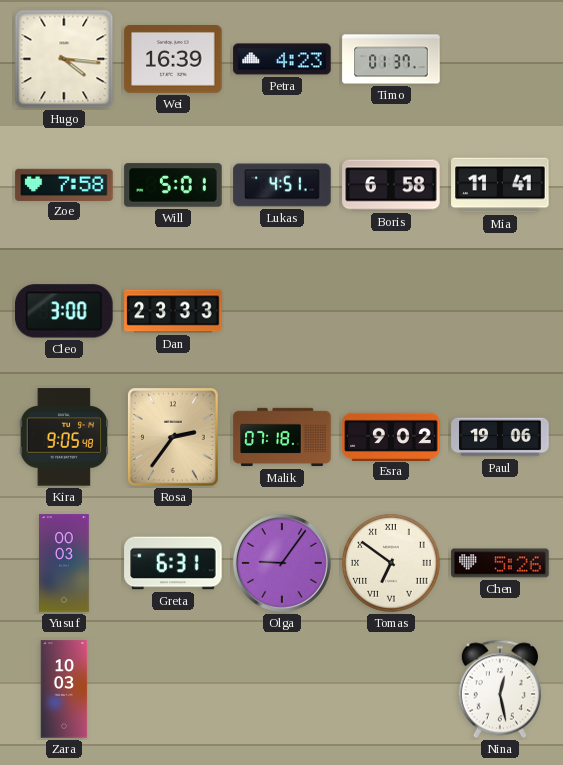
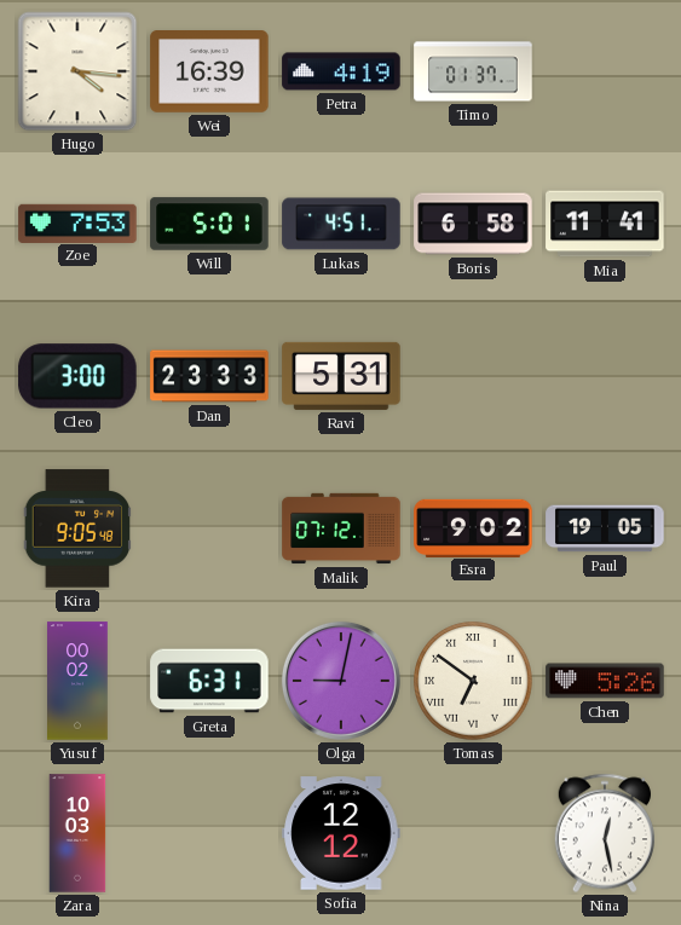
Petra: 4:23 -> 4:19
Zoe: 7:58 -> 7:53
Ravi: none -> 5:31
Rosa: 2:36 -> none
Malik: 07:18 -> 07:12
Paul: 19:06 -> 19:05
Yusuf: 00:03 -> 00:02
Olga: 9:06 -> 9:02
Sofia: none -> 12:12
